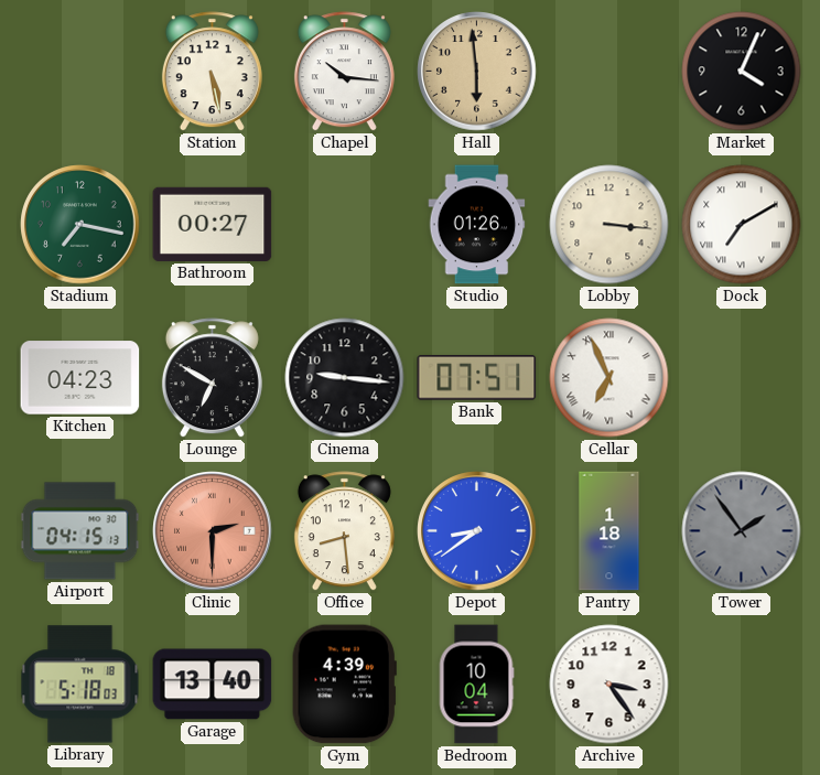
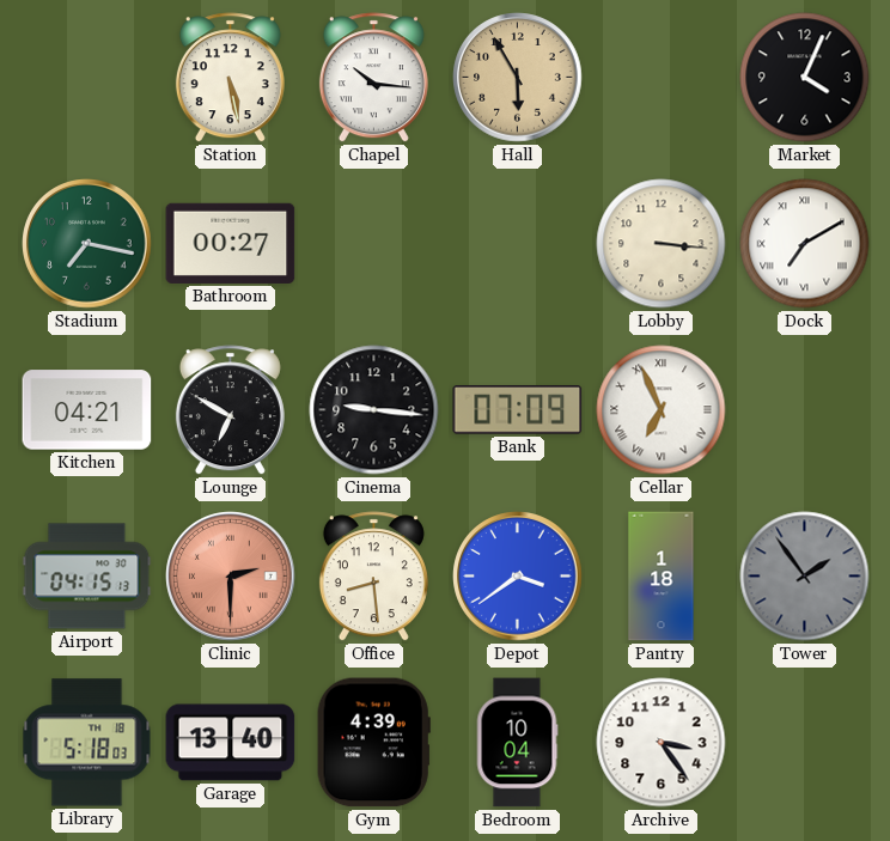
Hall: 5:59 -> 5:55
Studio: 01:26 -> none
Kitchen: 04:23 -> 04:21
Bank: 07:51 -> 07:09
Depot: 8:39 -> 3:39
